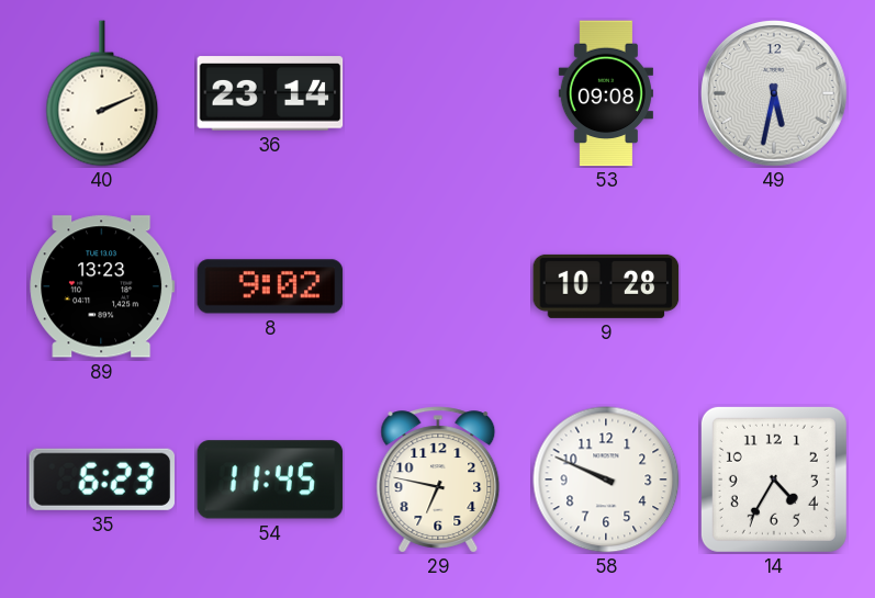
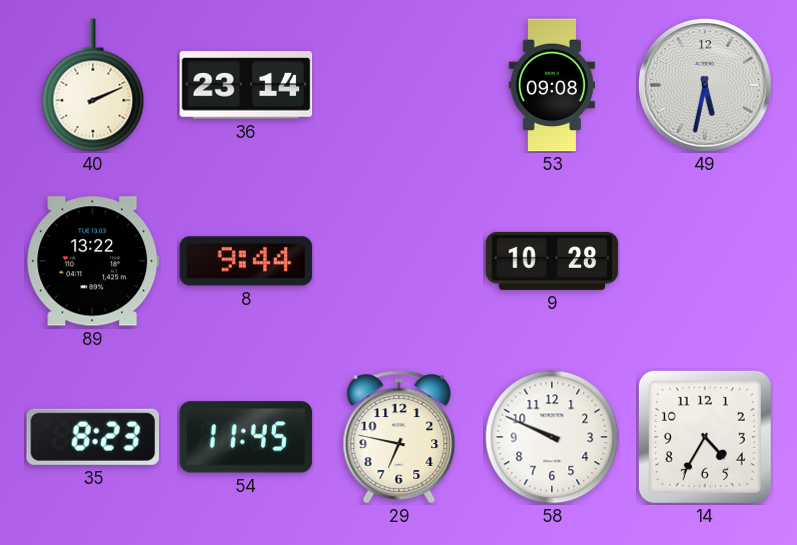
89: 13:23 -> 13:22
8: 9:02 -> 9:44
35: 6:23 -> 8:23
